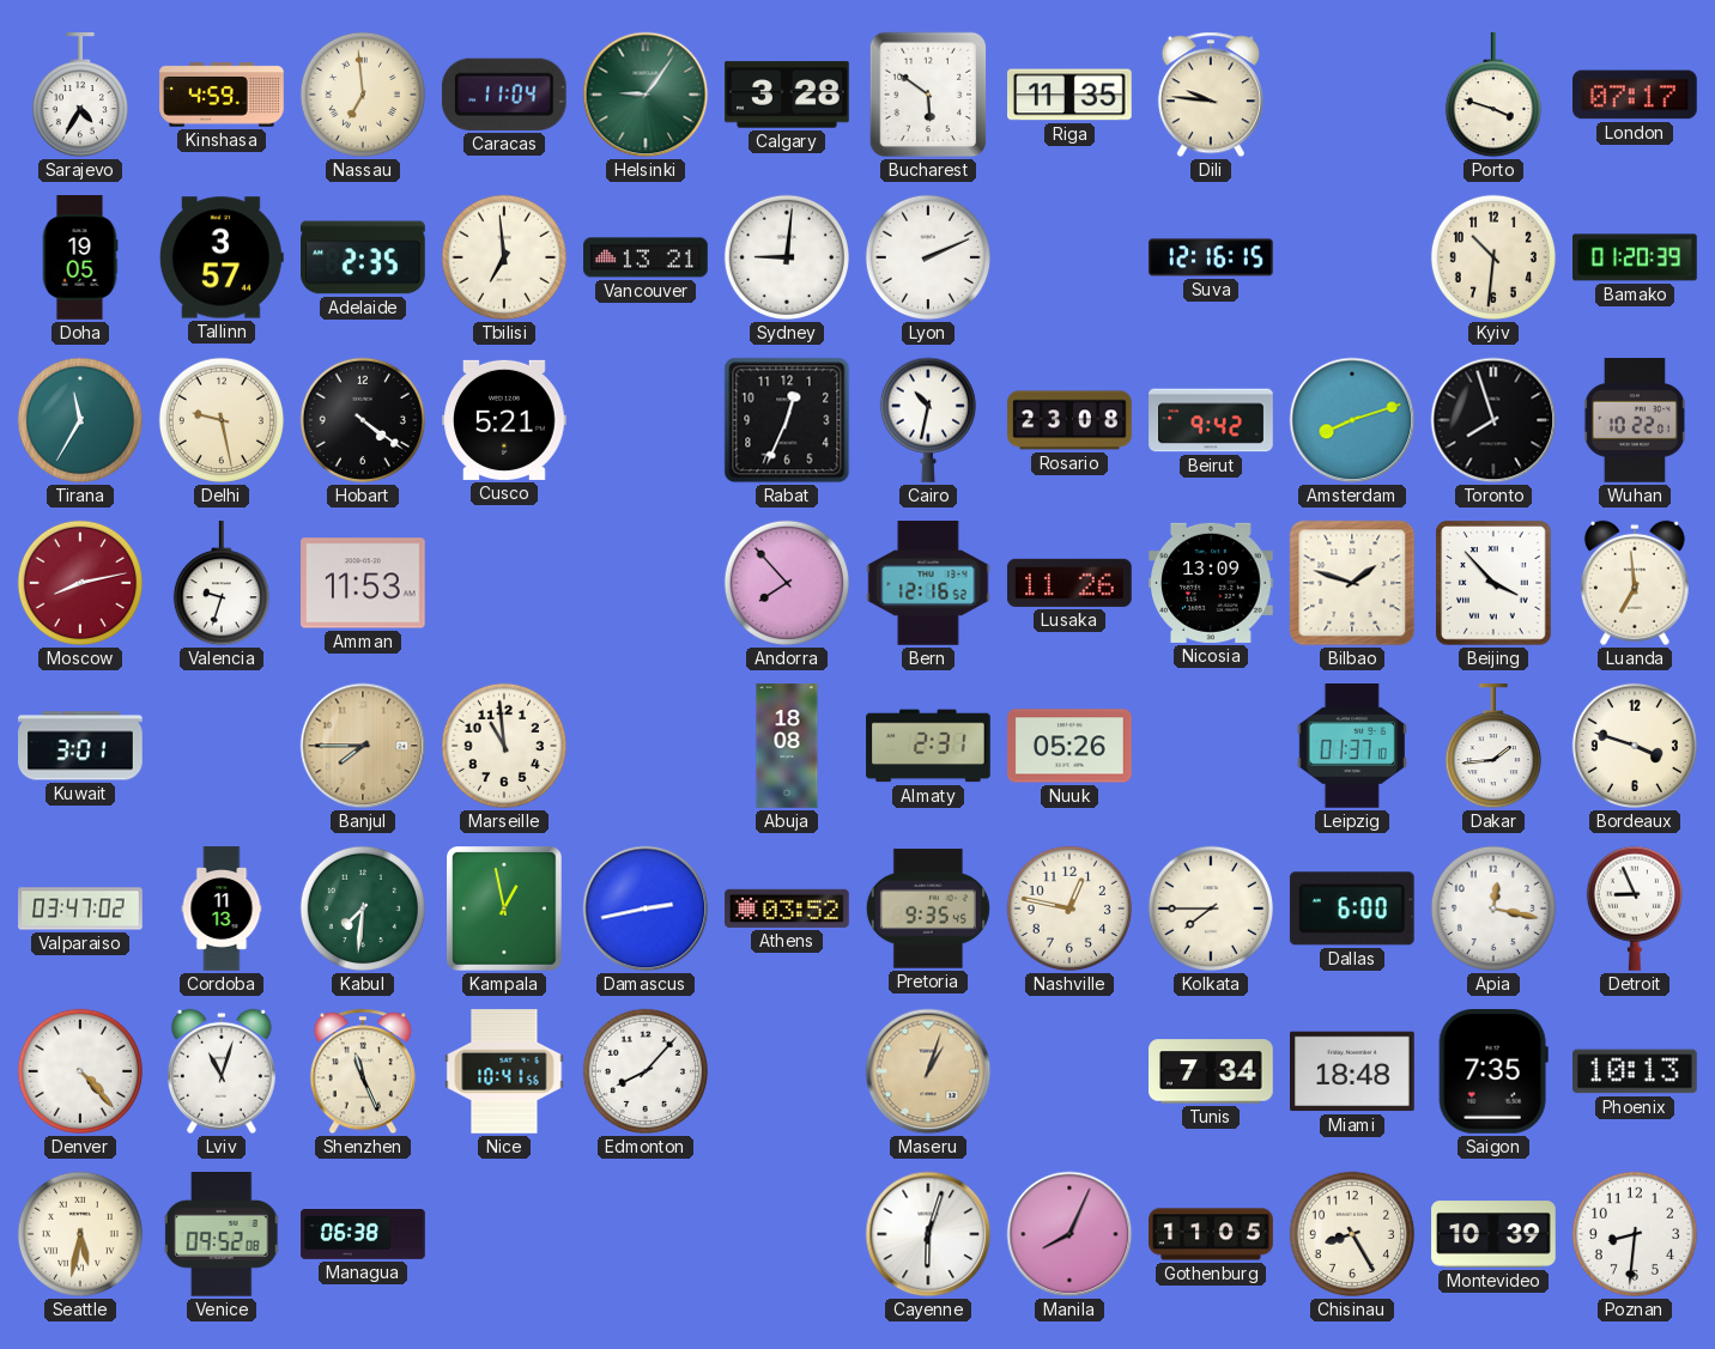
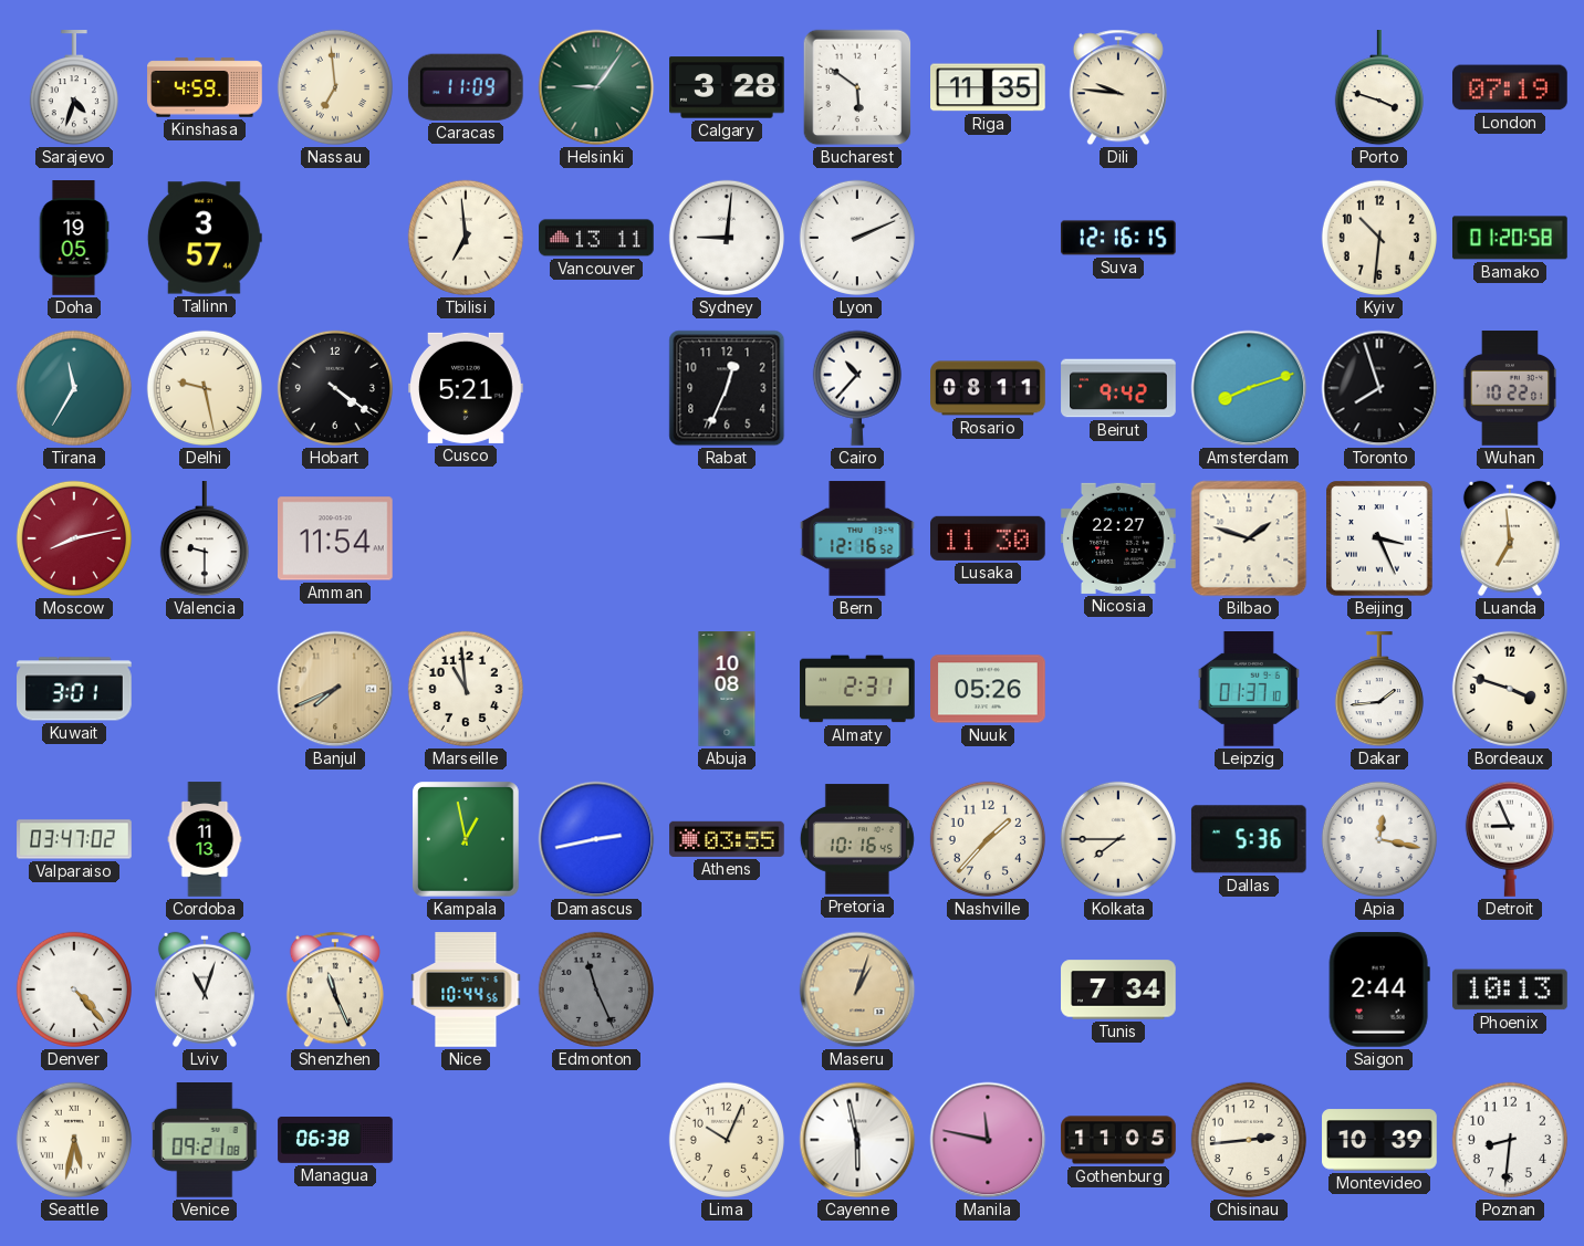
Sarajevo: 4:35 -> 4:33
Caracas: 11:04 -> 11:09
London: 07:17 -> 07:19
Adelaide: 2:35 -> none
Vancouver: 13:21 -> 13:11
Bamako: 01:20:39 -> 01:20:58
Cairo: 10:32 -> 10:37
Rosario: 23:08 -> 08:11
Valencia: 9:33 -> 9:30
Amman: 11:53 -> 11:54
Andorra: 7:53 -> none
Lusaka: 11:26 -> 11:30
Nicosia: 13:09 -> 22:27
Beijing: 3:53 -> 3:26
Banjul: 7:45 -> 7:41
Abuja: 18:08 -> 10:08
Kabul: 7:31 -> none
Athens: 03:52 -> 03:55
Pretoria: 9:35 -> 10:16
Nashville: 12:47 -> 1:37
Dallas: 6:00 -> 5:36
Nice: 10:41 -> 10:44
Edmonton: 8:07 -> 11:26
Edmonton dial: white -> grey
Miami: 18:48 -> none
Saigon: 7:35 -> 2:44
Venice: 09:52 -> 09:21
Lima: none -> 10:04
Cayenne: 6:03 -> 5:58
Manila: 8:04 -> 11:47
Chisinau: 8:25 -> 2:44
